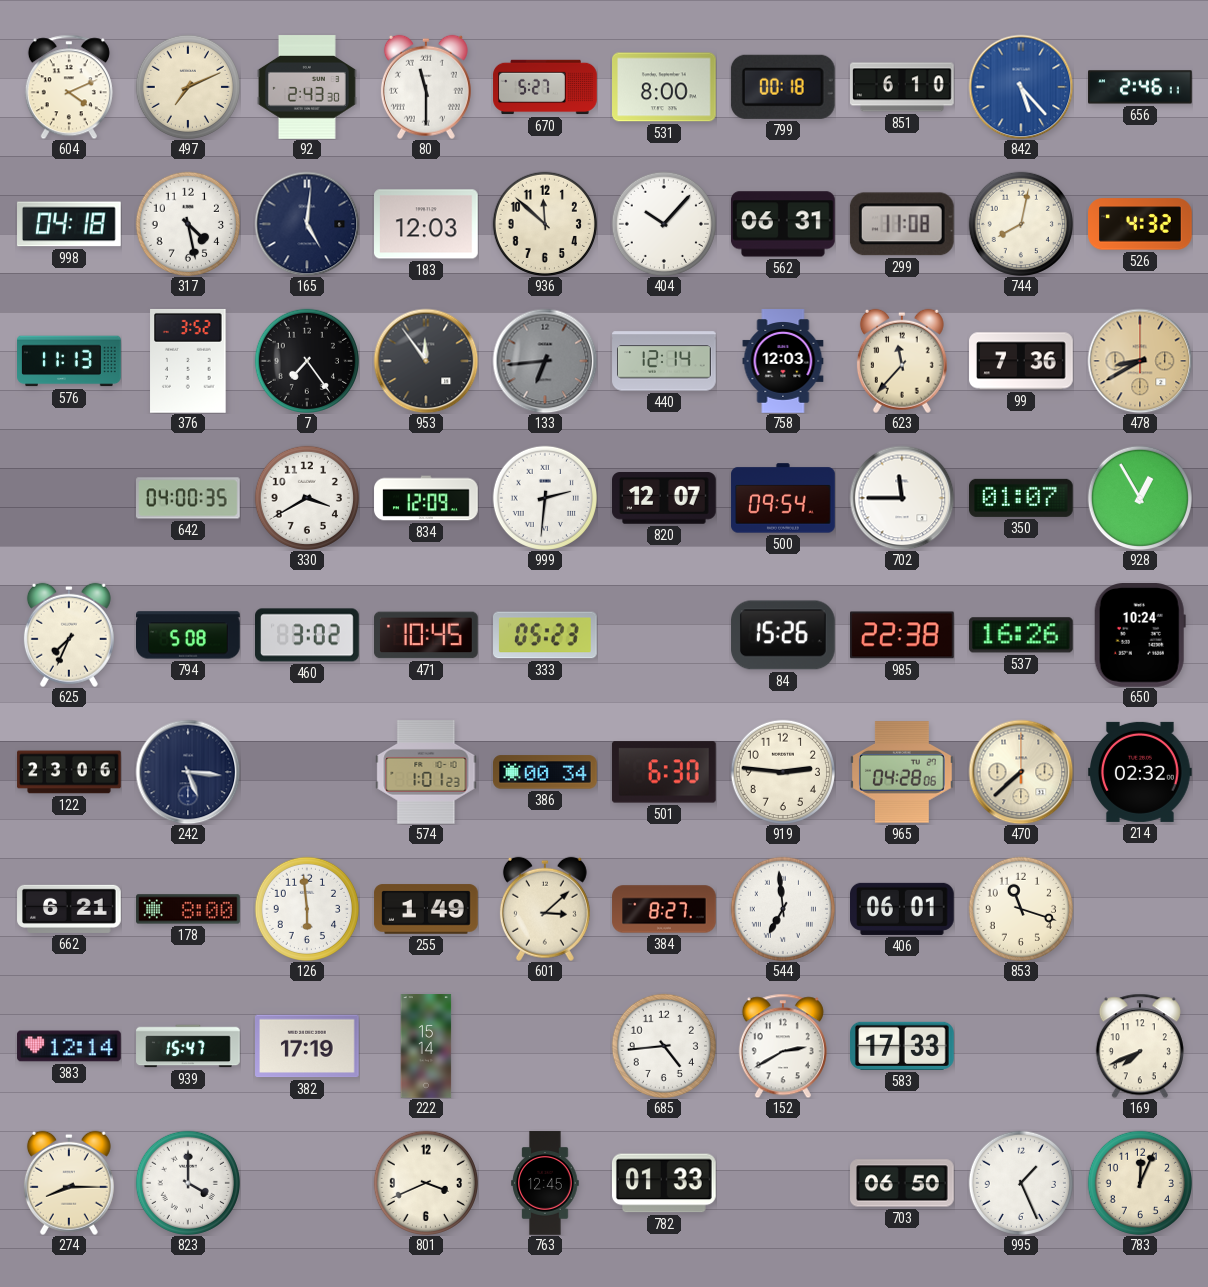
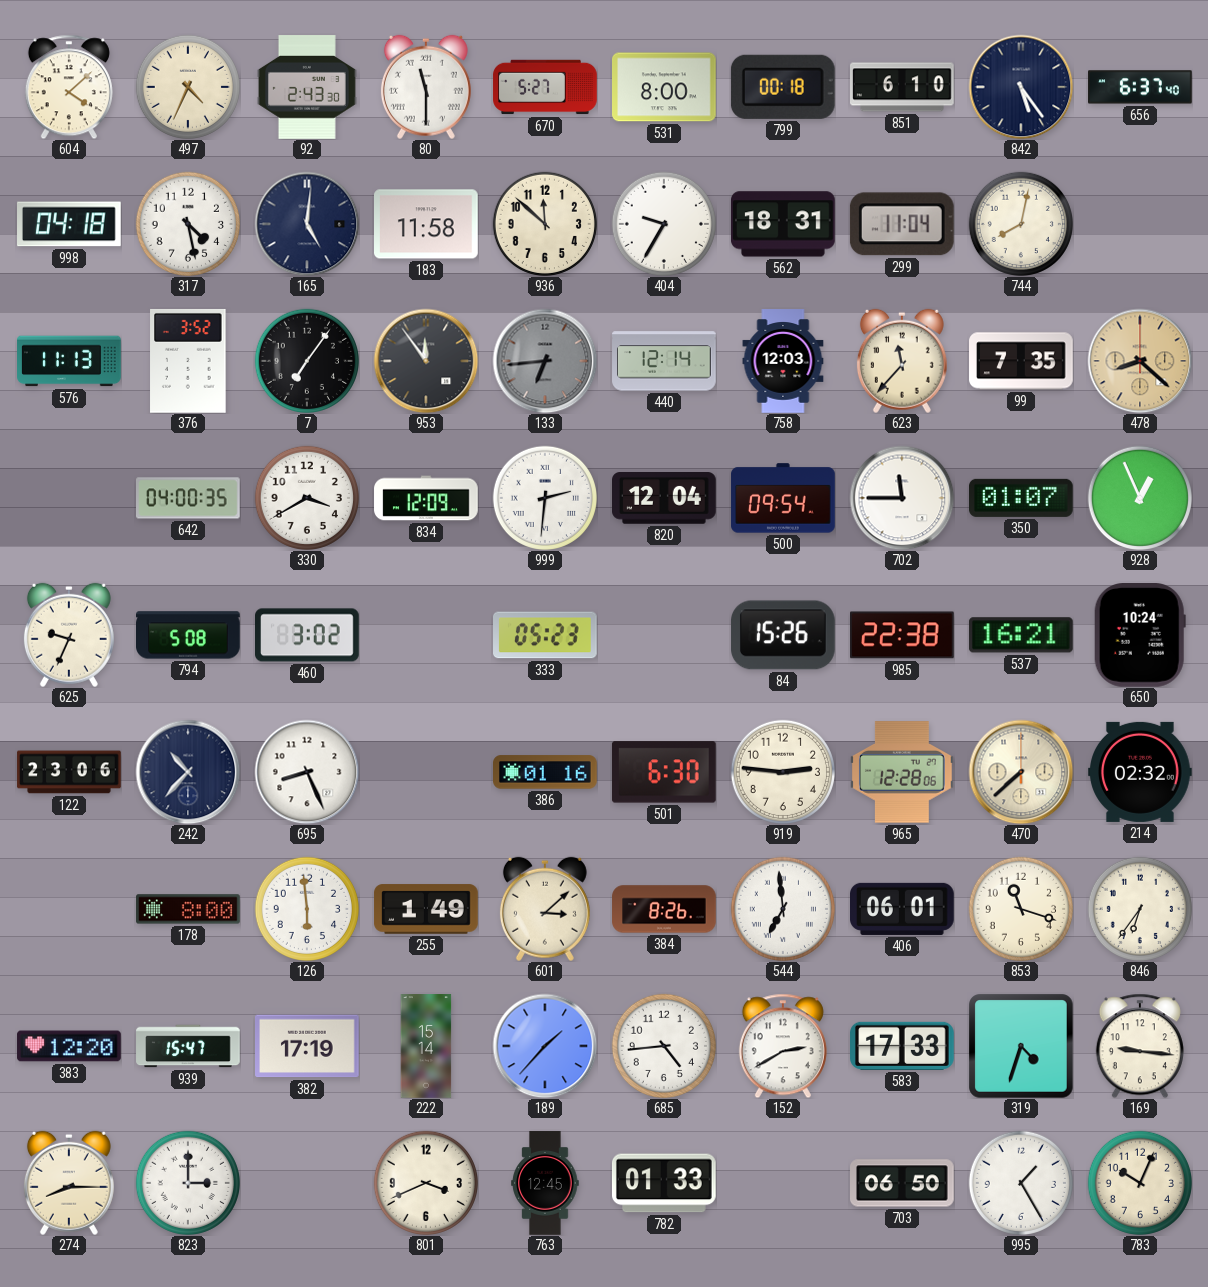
604: 4:11 -> 4:08
497: 7:11 -> 4:34
842: 5:23 -> 5:24
842 dial: blue -> navy
656: 2:46 -> 6:37
183: 12:03 -> 11:58
404: 10:07 -> 9:35
562: 06:31 -> 18:31
299: 11:08 -> 11:04
526: 4:32 -> none
7: 7:24 -> 7:06
99: 7:36 -> 7:35
478: 8:40 -> 8:22
820: 12:07 -> 12:04
928: 12:55 -> 12:56
625: 7:34 -> 9:34
471: 10:45 -> none
537: 16:26 -> 16:21
242: 5:16 -> 10:37
695: none -> 8:26
574: 1:01 -> none
386: 00:34 -> 01:16
965: 04:28 -> 12:28
662: 6:21 -> none
384: 8:27 -> 8:26
846: none -> 6:36
383: 12:14 -> 12:20
189: none -> 1:37
319: none -> 4:33
169: 7:41 -> 9:16
823: 4:00 -> 3:00
995: 1:26 -> 1:25
783: 12:04 -> 10:04
